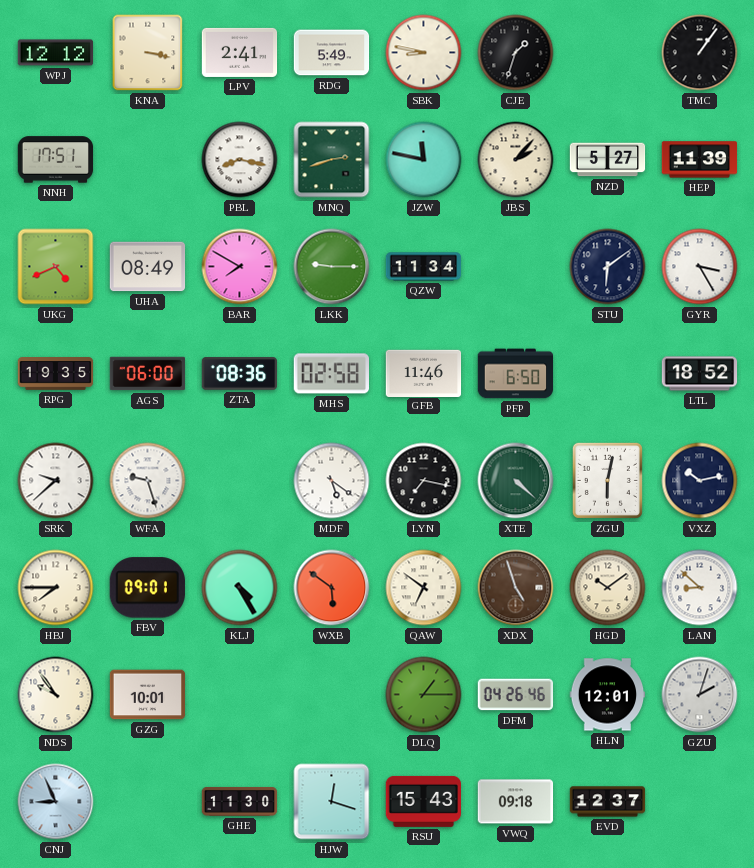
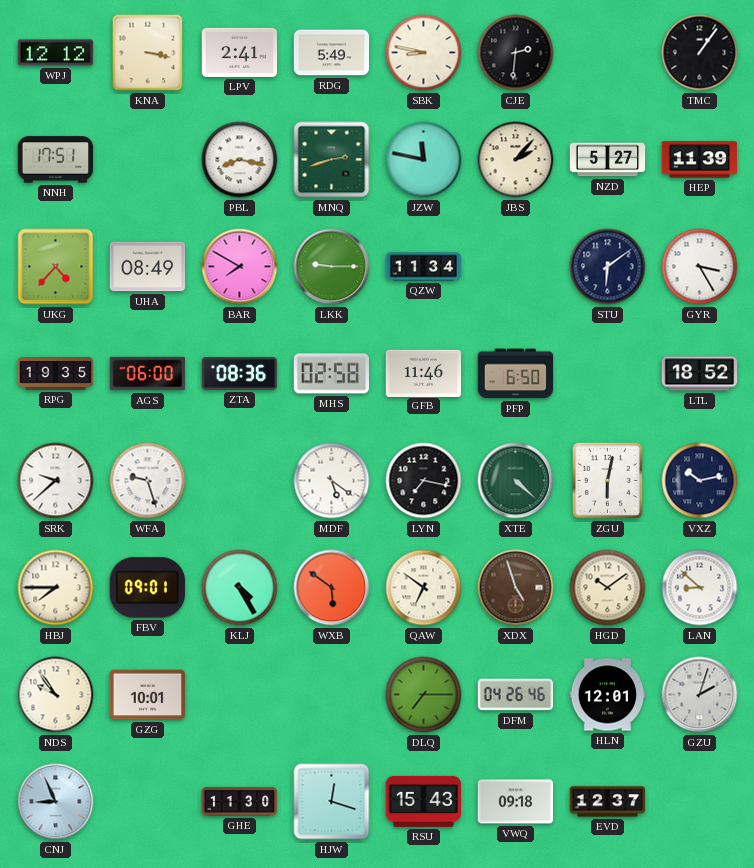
CJE: 1:33 -> 2:31
UKG: 4:41 -> 4:37
DLQ: 1:15 -> 7:15
